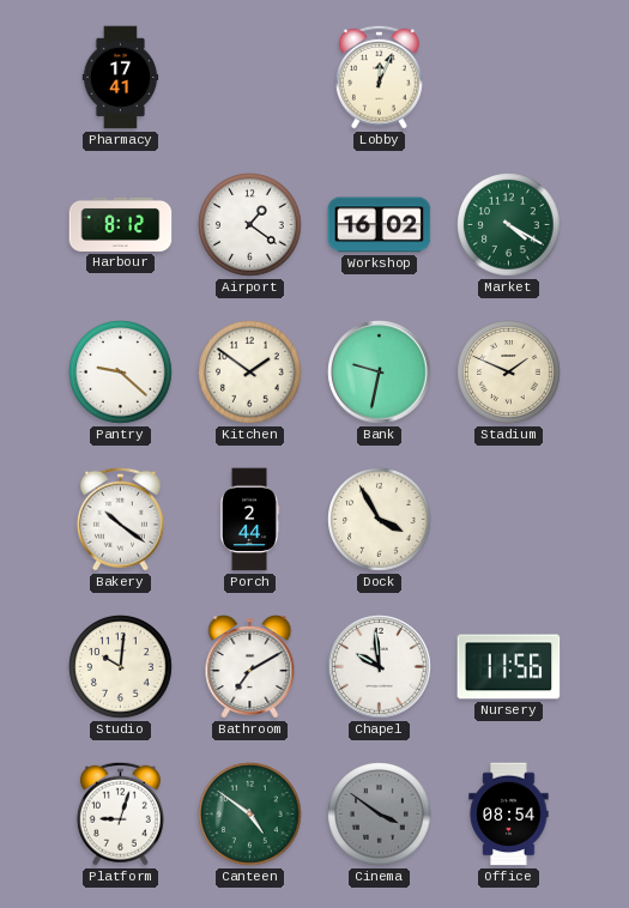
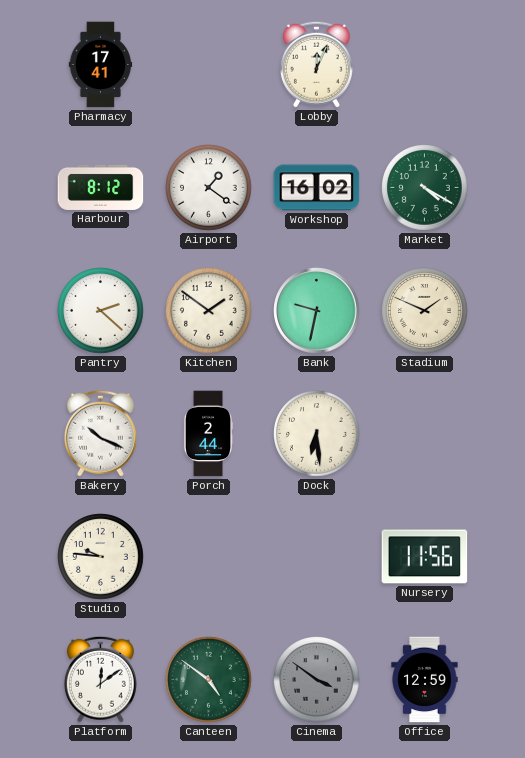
Pantry: 9:22 -> 2:22
Bakery: 10:21 -> 10:19
Dock: 3:55 -> 6:29
Studio: 10:01 -> 9:46
Bathroom: 7:10 -> none
Chapel: 9:59 -> none
Platform: 9:03 -> 12:09
Office: 08:54 -> 12:59
